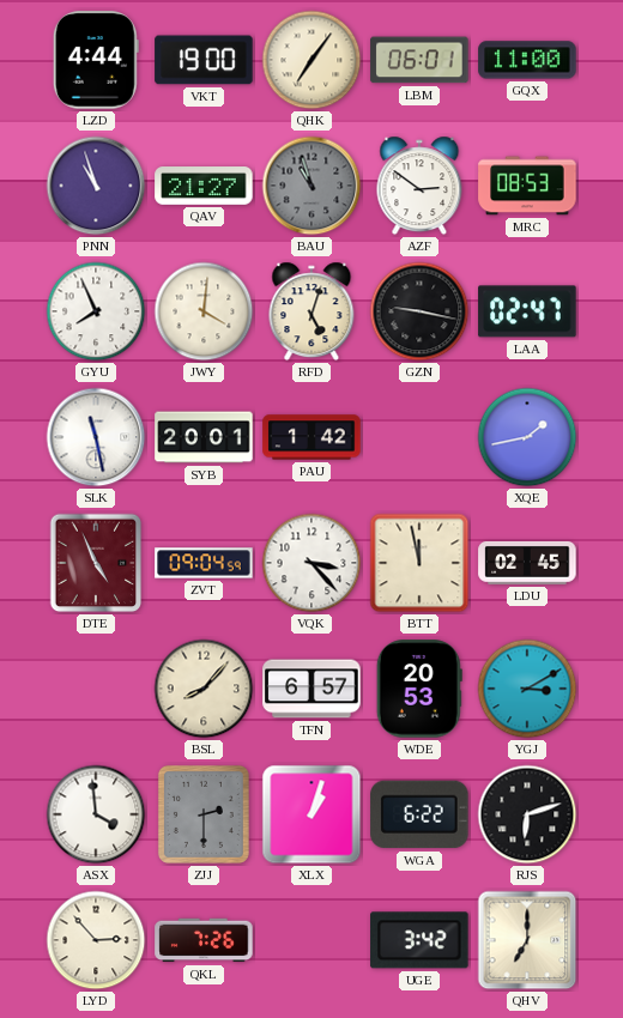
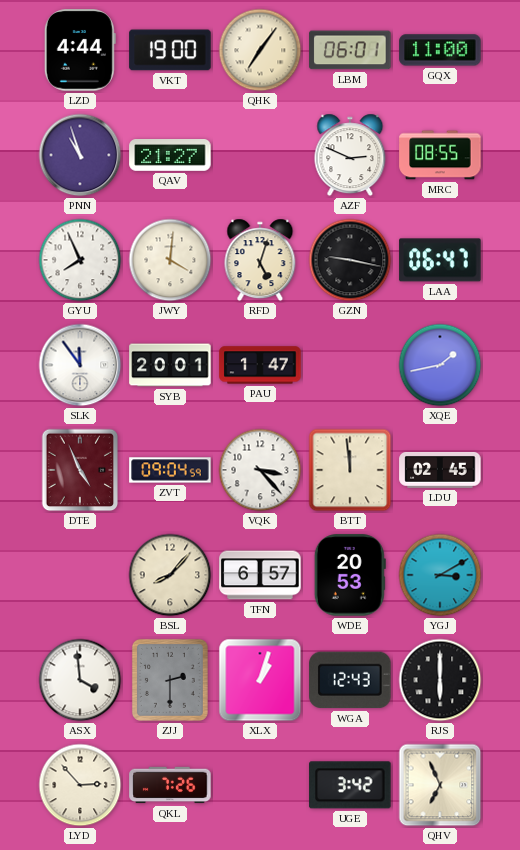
BAU: 10:57 -> none
AZF: 2:51 -> 2:49
MRC: 08:53 -> 08:55
LAA: 02:47 -> 06:47
SLK: 11:28 -> 11:54
PAU: 1:42 -> 1:47
BTT: 11:58 -> 11:59
WGA: 6:22 -> 12:43
RJS: 6:12 -> 6:00
QHV: 7:00 -> 6:56
